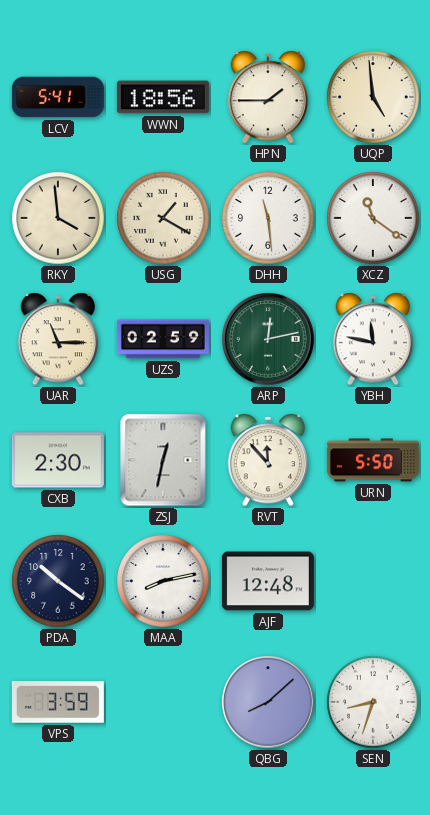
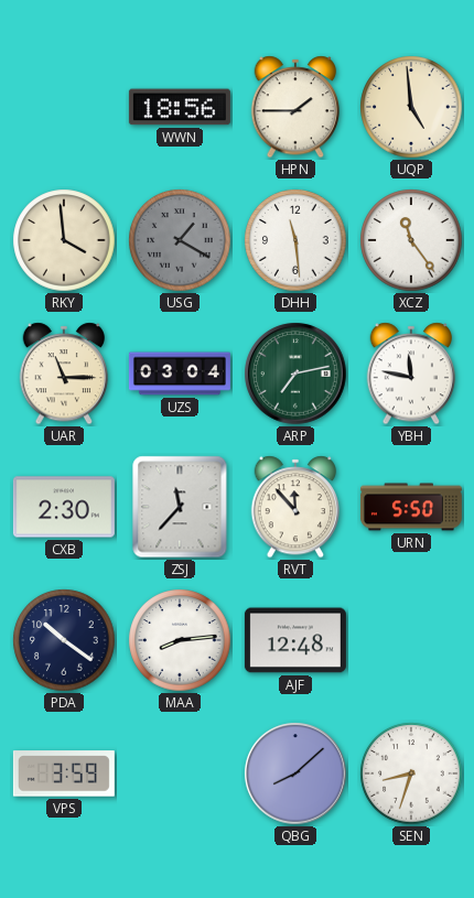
LCV: 5:41 -> none
USG dial: cream -> grey
XCZ: 11:21 -> 11:24
UZS: 02:59 -> 03:04
ARP: 12:13 -> 7:13
ZSJ: 12:32 -> 11:37
MAA: 8:13 -> 8:14
